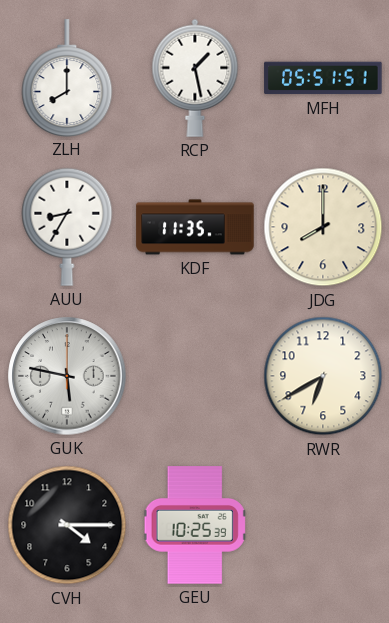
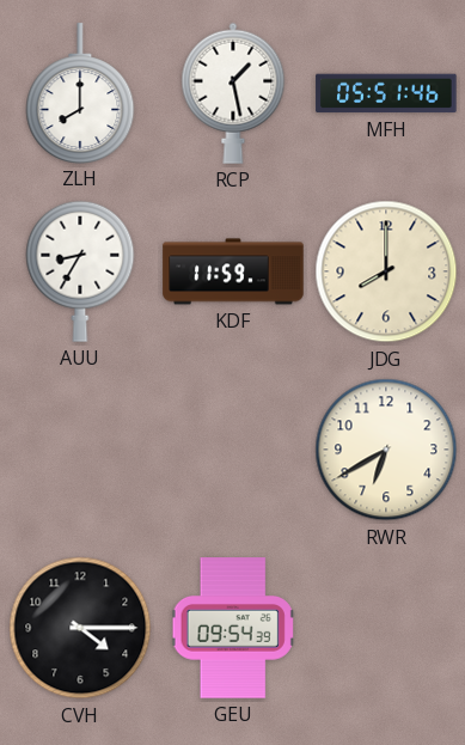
MFH: 05:51:51 -> 05:51:46
KDF: 11:35 -> 11:59
GUK: 5:47 -> none
GEU: 10:25 -> 09:54
